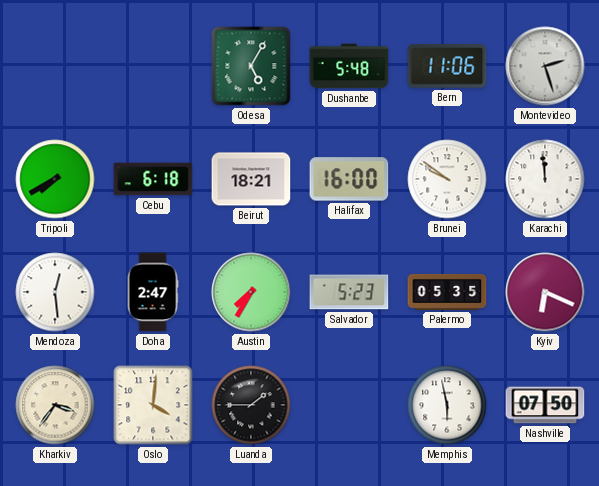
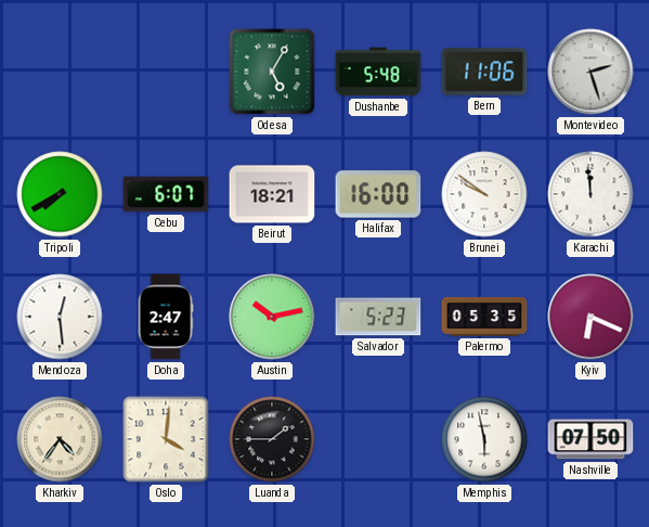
Cebu: 6:18 -> 6:07
Austin: 7:35 -> 10:13
Kharkiv: 3:36 -> 4:36
